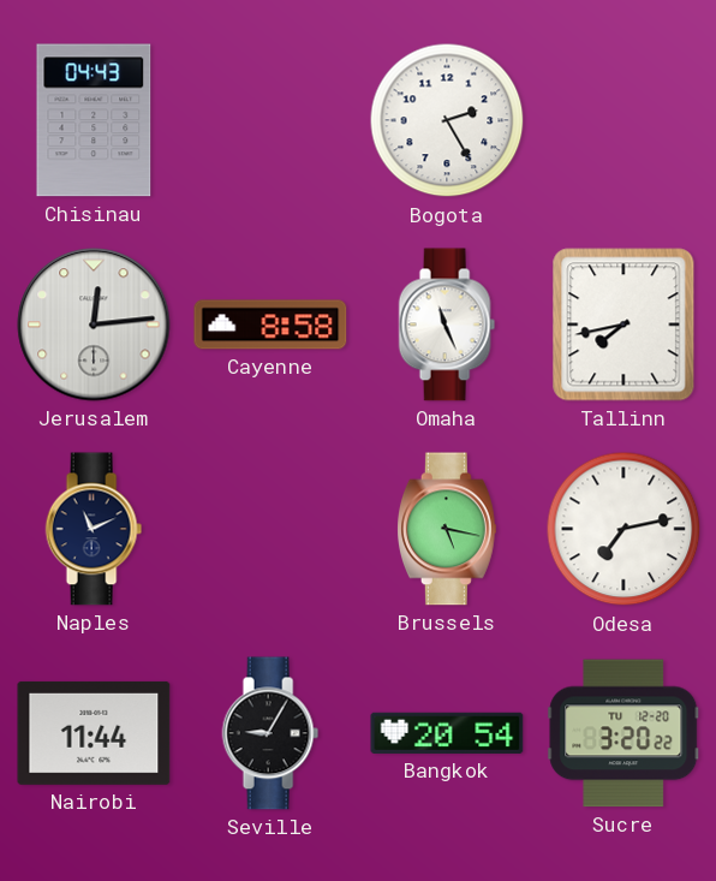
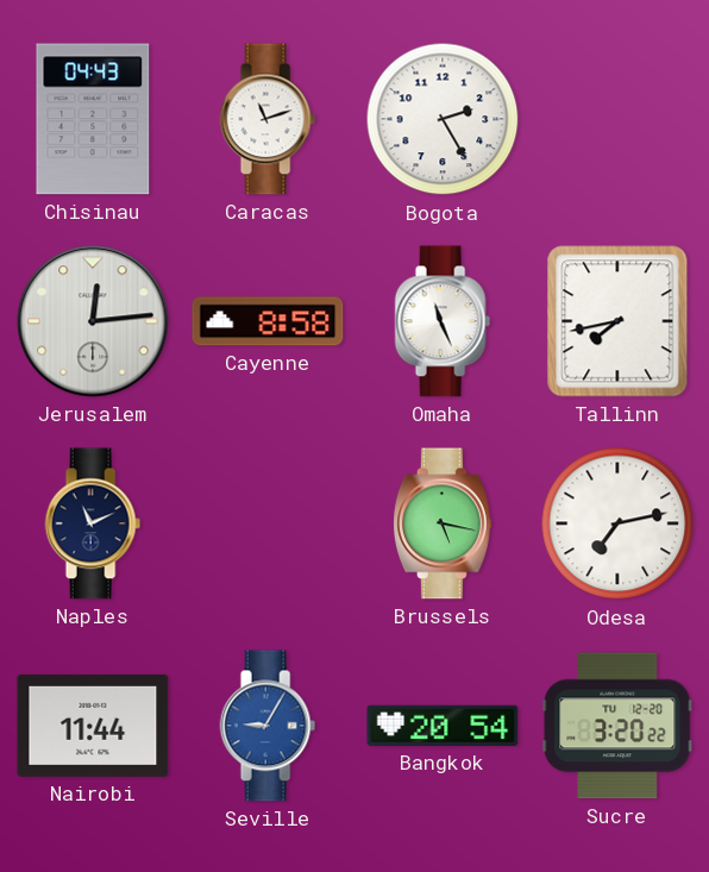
Caracas: none -> 11:12
Seville dial: black -> blue
